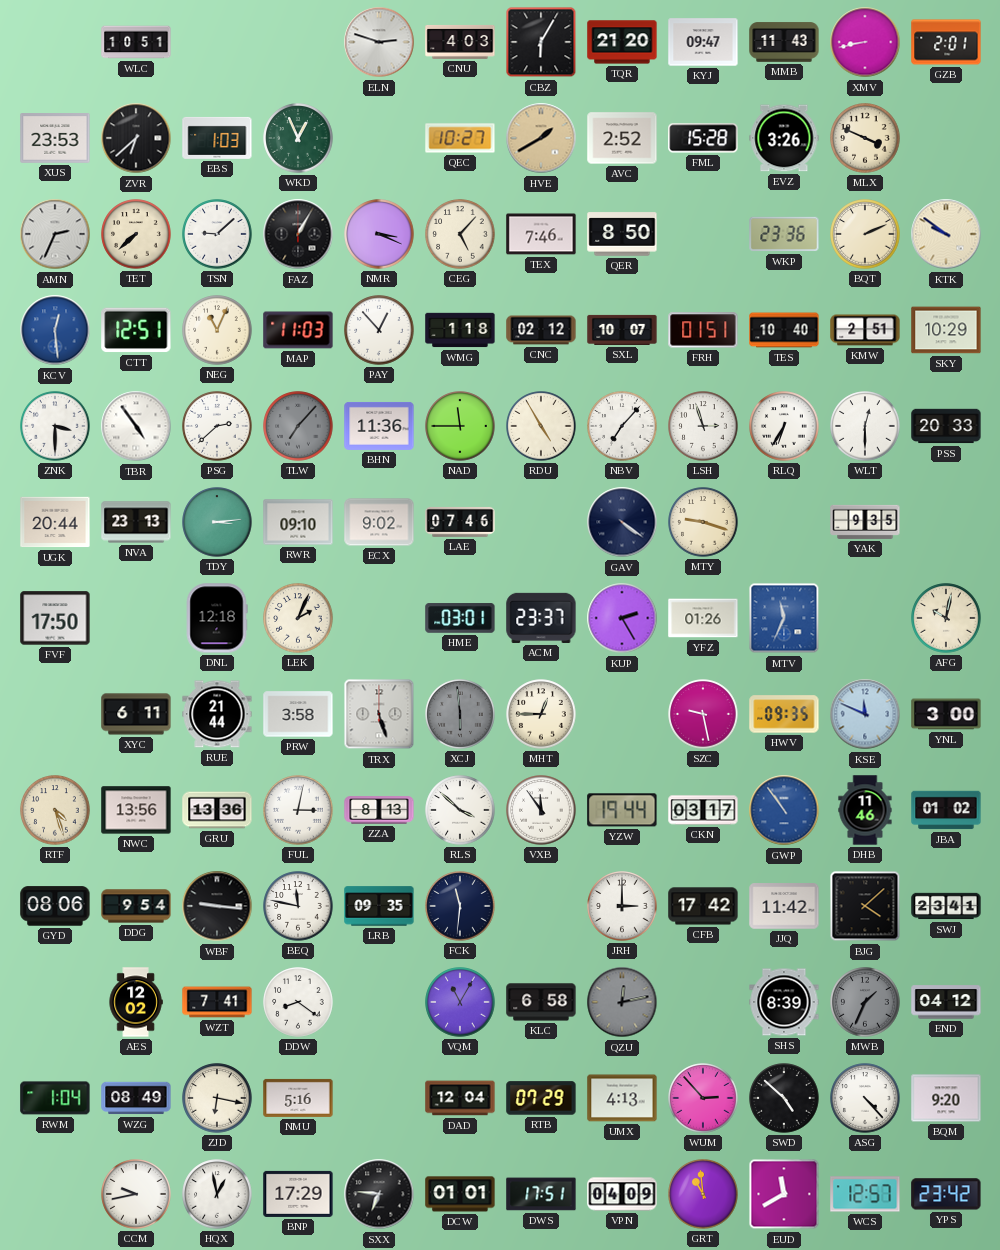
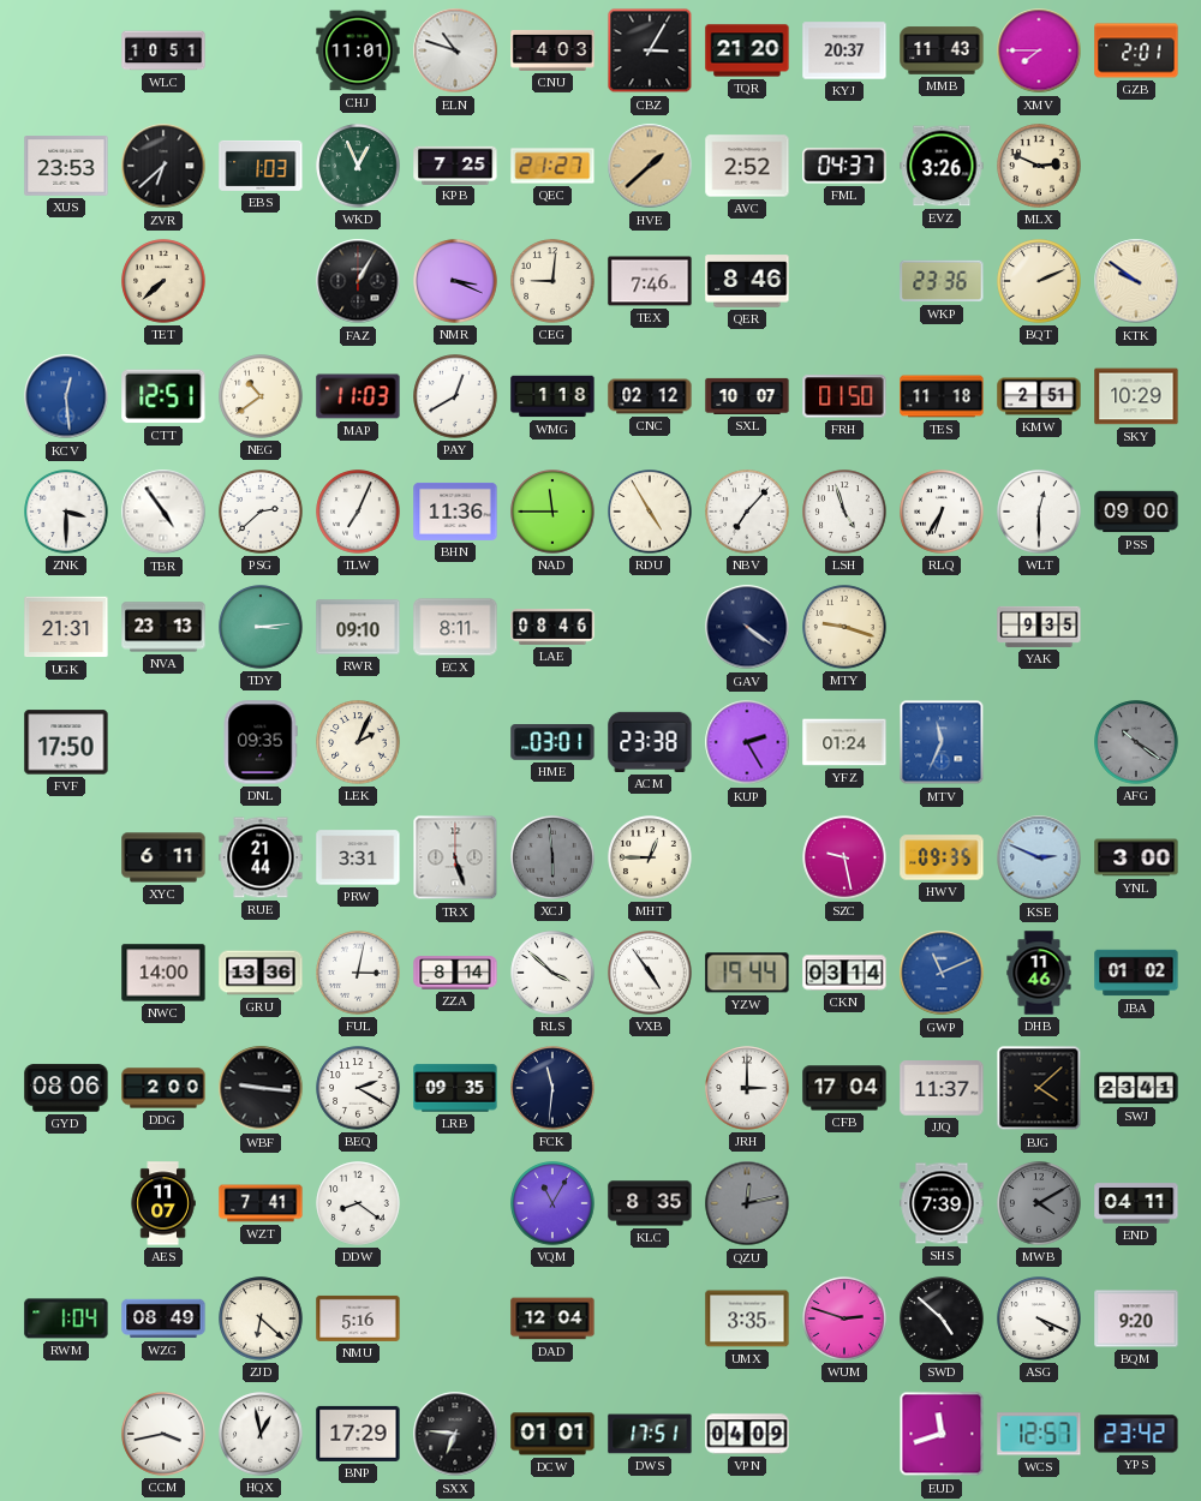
CHJ: none -> 11:01
ELN: 2:48 -> 10:48
CBZ: 6:05 -> 3:05
KYJ: 09:47 -> 20:37
XMV: 8:43 -> 7:45
KPB: none -> 7:25
QEC: 10:27 -> 21:27
HVE: 1:40 -> 1:38
FML: 15:28 -> 04:37
MLX: 3:49 -> 2:49
AMN: 2:34 -> none
TSN: 9:08 -> none
CEG: 5:07 -> 9:01
QER: 8:50 -> 8:46
NEG: 11:04 -> 10:39
PAY: 12:53 -> 12:40
FRH: 01:51 -> 01:50
TES: 10:40 -> 11:18
TLW: 7:07 -> 7:04
TLW dial: grey -> white
LSH: 2:57 -> 4:57
PSS: 20:33 -> 09:00
UGK: 20:44 -> 21:31
ECX: 9:02 -> 8:11
LAE: 07:46 -> 08:46
DNL: 12:18 -> 09:35
ACM: 23:37 -> 23:38
YFZ: 01:26 -> 01:24
AFG: 10:02 -> 10:21
AFG dial: cream -> grey
PRW: 3:58 -> 3:31
KSE: 11:49 -> 2:49
RTF: 4:27 -> none
NWC: 13:56 -> 14:00
ZZA: 8:13 -> 8:14
VXB: 11:54 -> 4:54
CKN: 03:17 -> 03:14
GWP: 10:54 -> 11:11
DDG: 9:54 -> 2:00
BEQ: 11:47 -> 2:20
CFB: 17:42 -> 17:04
JJQ: 11:42 -> 11:37
AES: 12:02 -> 11:07
KLC: 6:58 -> 8:35
SHS: 8:39 -> 7:39
MWB: 1:34 -> 4:10
END: 04:12 -> 04:11
ZJD: 6:17 -> 6:22
RTB: 07:29 -> none
UMX: 4:13 -> 3:35
WUM: 2:53 -> 2:48
ASG: 4:23 -> 4:19
CCM: 9:43 -> 3:43
GRT: 10:59 -> none
EUD: 11:40 -> 11:42
